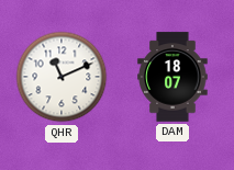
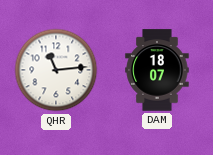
QHR: 11:11 -> 11:14
